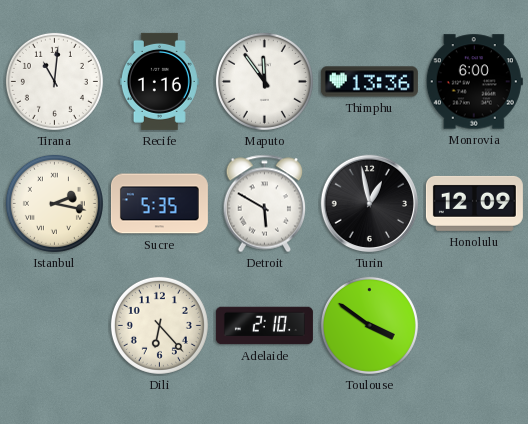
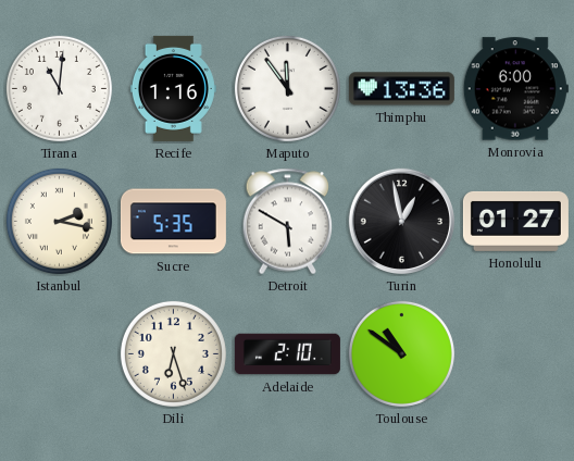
Honolulu: 12:09 -> 01:27
Dili: 6:23 -> 6:27
Toulouse: 3:51 -> 10:51
